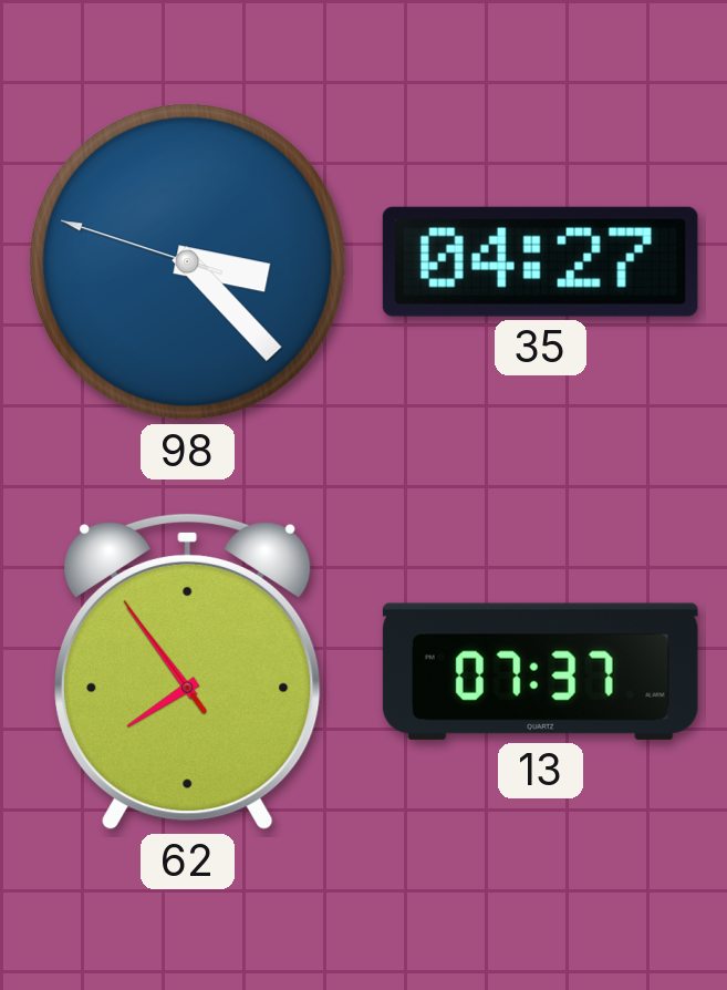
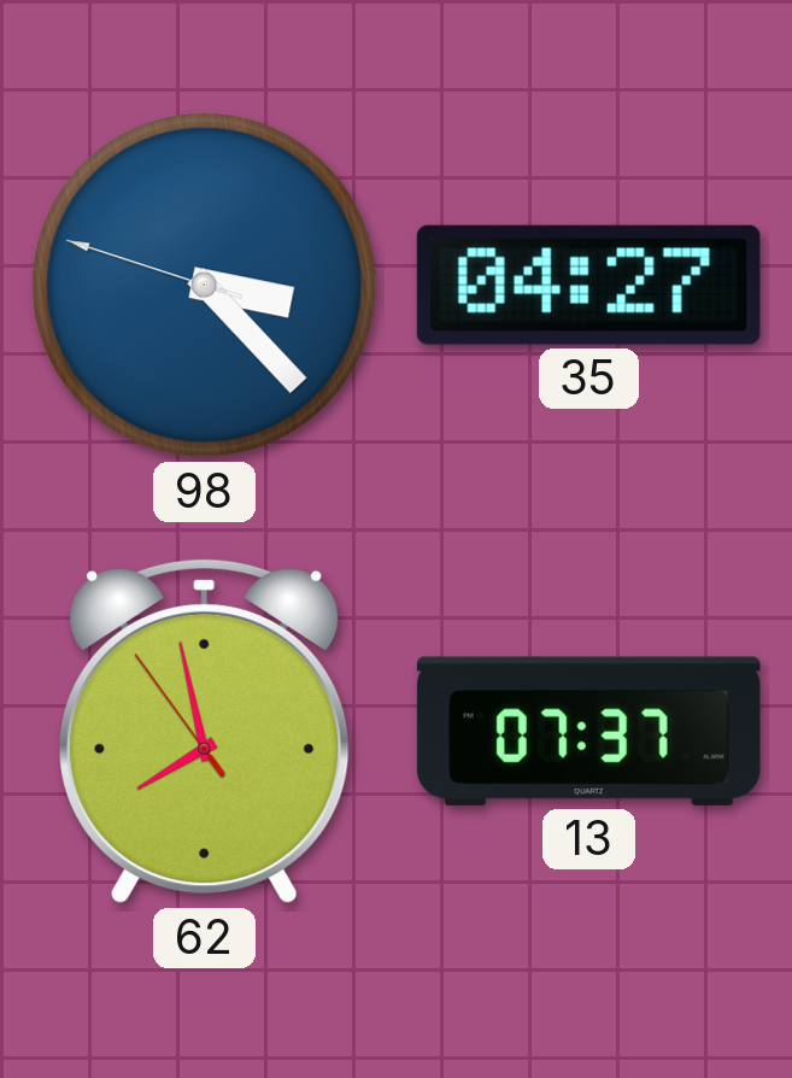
62: 7:53 -> 7:57
